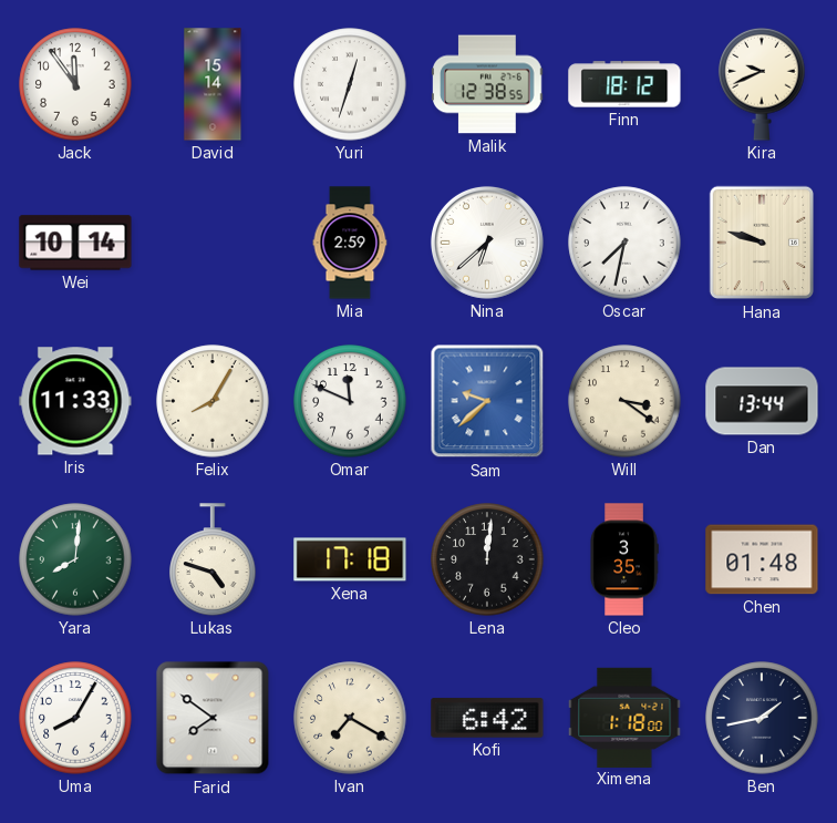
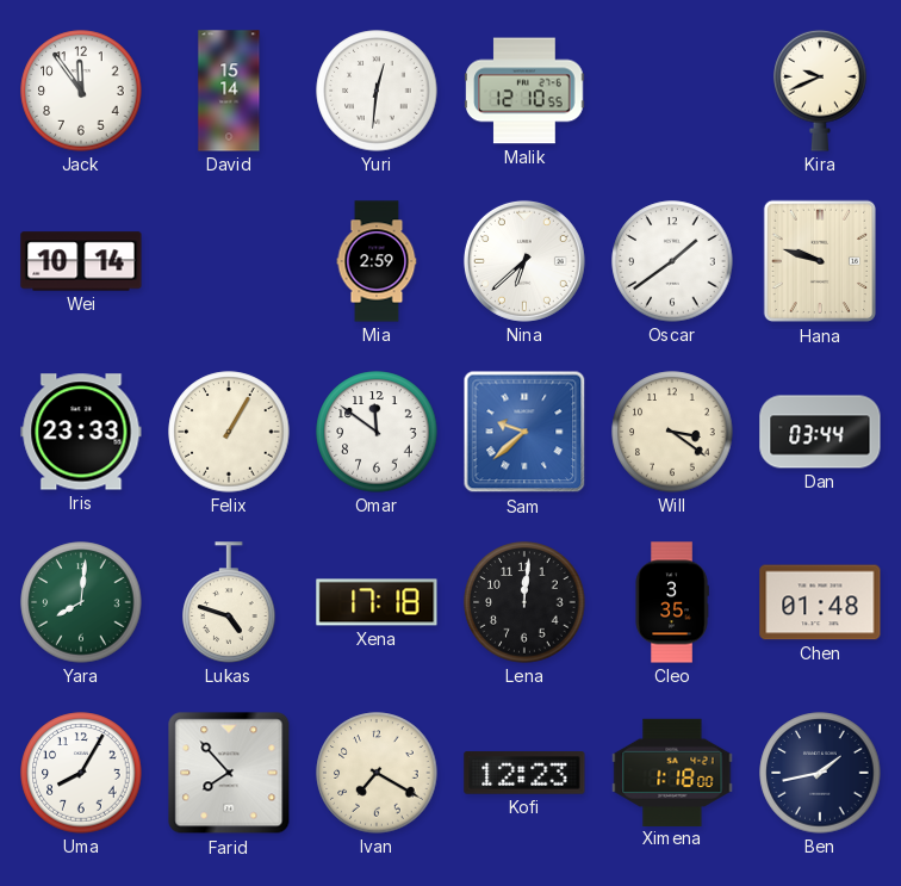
Yuri: 12:33 -> 12:31
Malik: 12:38 -> 12:10
Finn: 18:12 -> none
Oscar: 7:32 -> 1:39
Iris: 11:33 -> 23:33
Felix: 8:05 -> 1:05
Omar: 11:49 -> 11:51
Dan: 13:44 -> 03:44
Farid: 7:51 -> 7:53
Kofi: 6:42 -> 12:23
